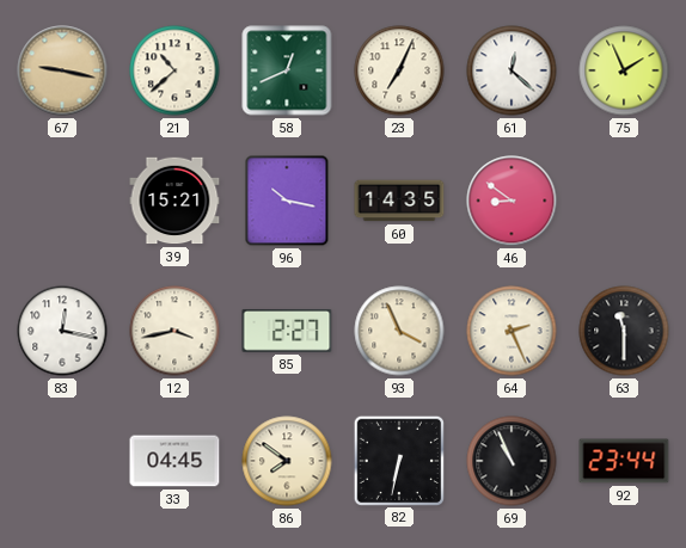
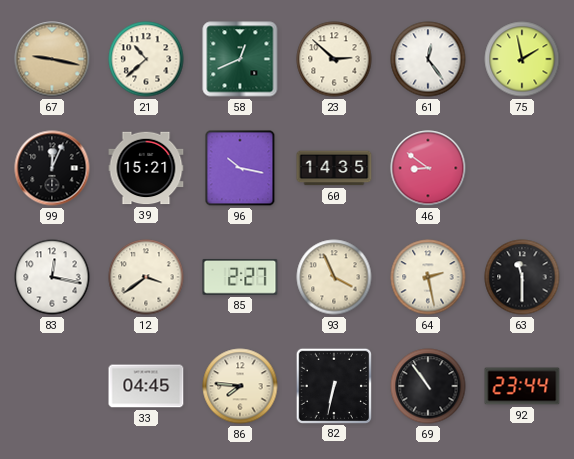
23: 7:04 -> 2:52
61: 12:22 -> 12:24
75: 1:56 -> 1:58
99: none -> 12:04
12: 3:43 -> 3:39
64: 2:26 -> 2:28
86: 7:51 -> 7:46
69: 10:56 -> 10:54
